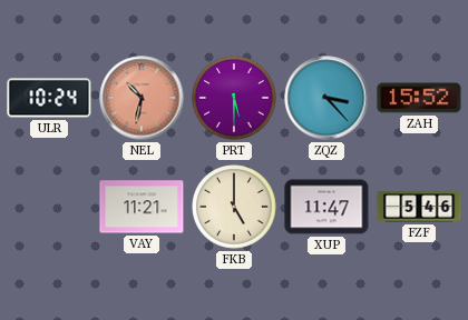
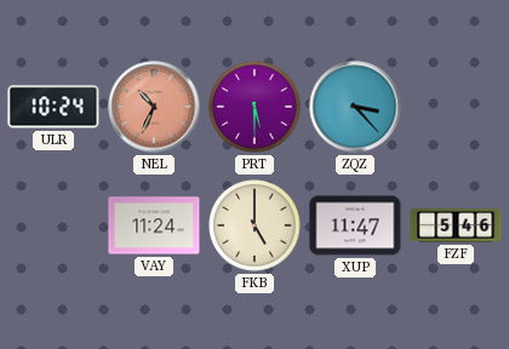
NEL: 10:32 -> 10:34
ZAH: 15:52 -> none
VAY: 11:21 -> 11:24
